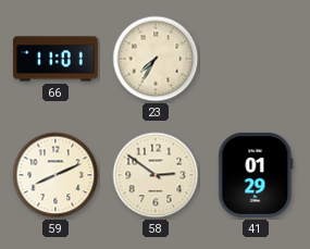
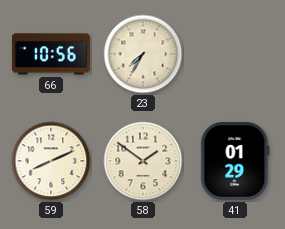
66: 11:01 -> 10:56
58: 2:51 -> 1:51
